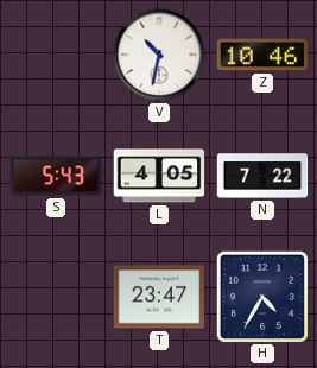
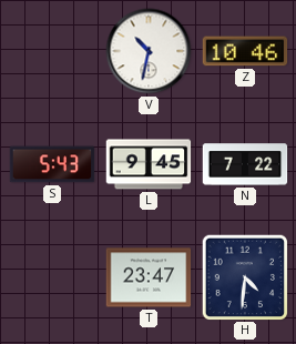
L: 4:05 -> 9:45
H: 4:35 -> 4:31
